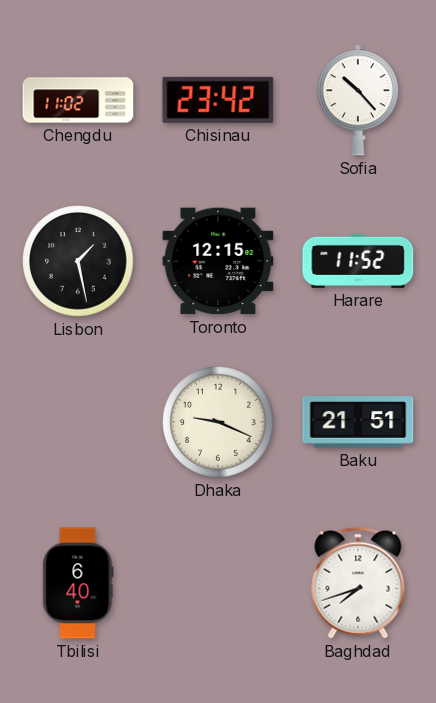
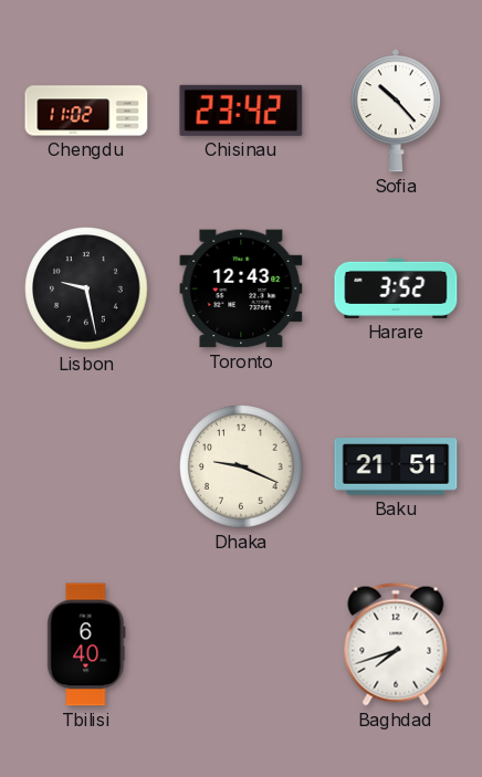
Lisbon: 1:28 -> 9:28
Toronto: 12:15 -> 12:43
Harare: 11:52 -> 3:52
